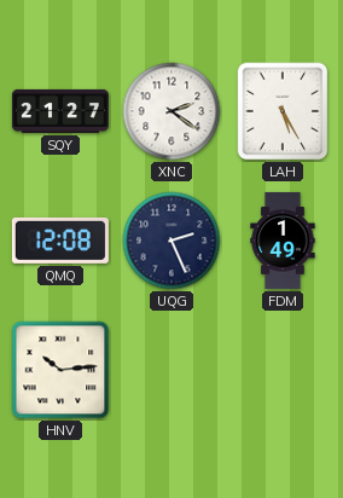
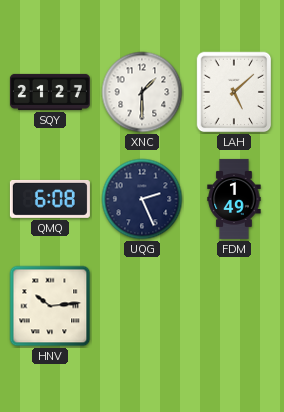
XNC: 2:21 -> 1:30
LAH: 5:25 -> 5:08
QMQ: 12:08 -> 6:08
